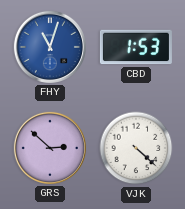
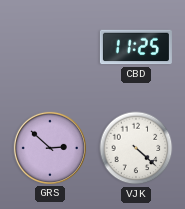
FHY: 11:03 -> none
CBD: 1:53 -> 11:25
